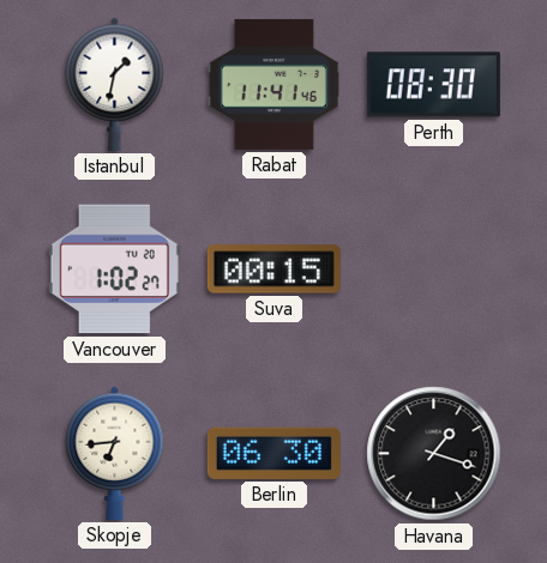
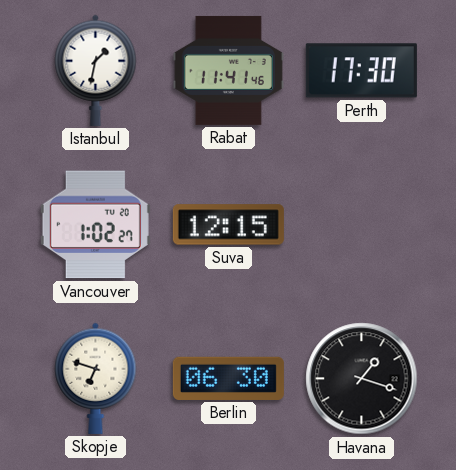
Perth: 08:30 -> 17:30
Suva: 00:15 -> 12:15
Skopje: 6:44 -> 6:48
